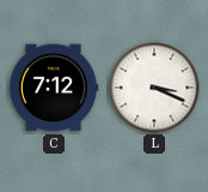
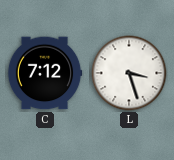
L: 3:19 -> 3:27
